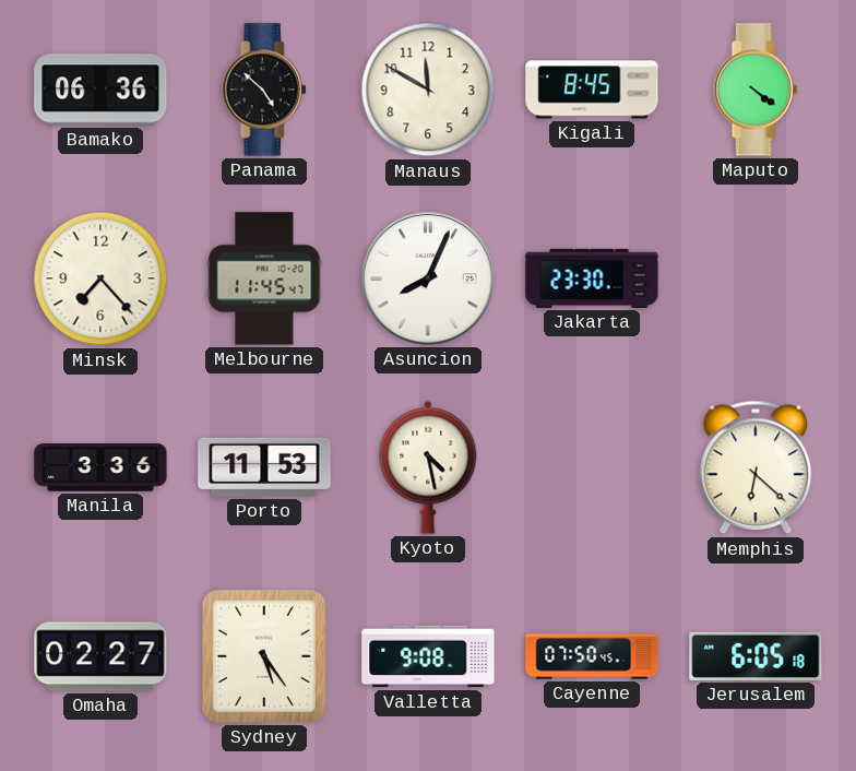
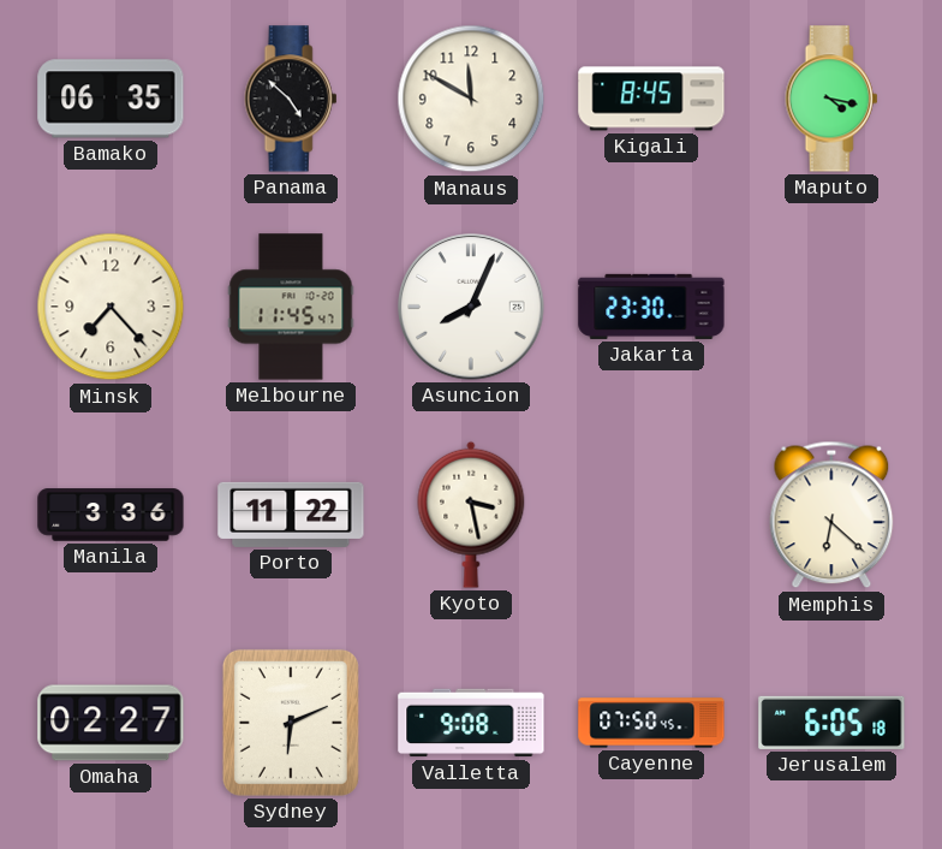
Bamako: 06:36 -> 06:35
Maputo: 4:21 -> 4:17
Porto: 11:53 -> 11:22
Kyoto: 4:28 -> 3:28
Sydney: 5:24 -> 6:11
